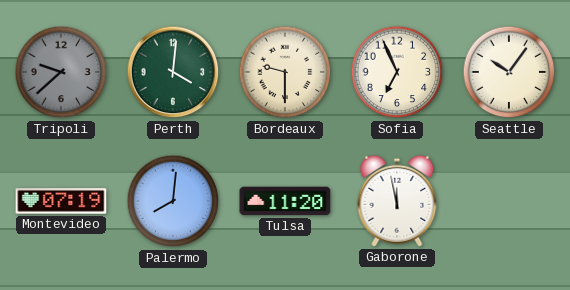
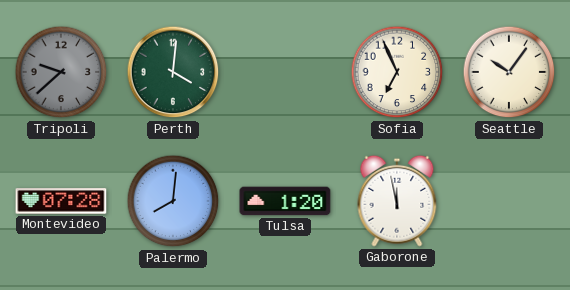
Bordeaux: 9:30 -> none
Montevideo: 07:19 -> 07:28
Tulsa: 11:20 -> 1:20
